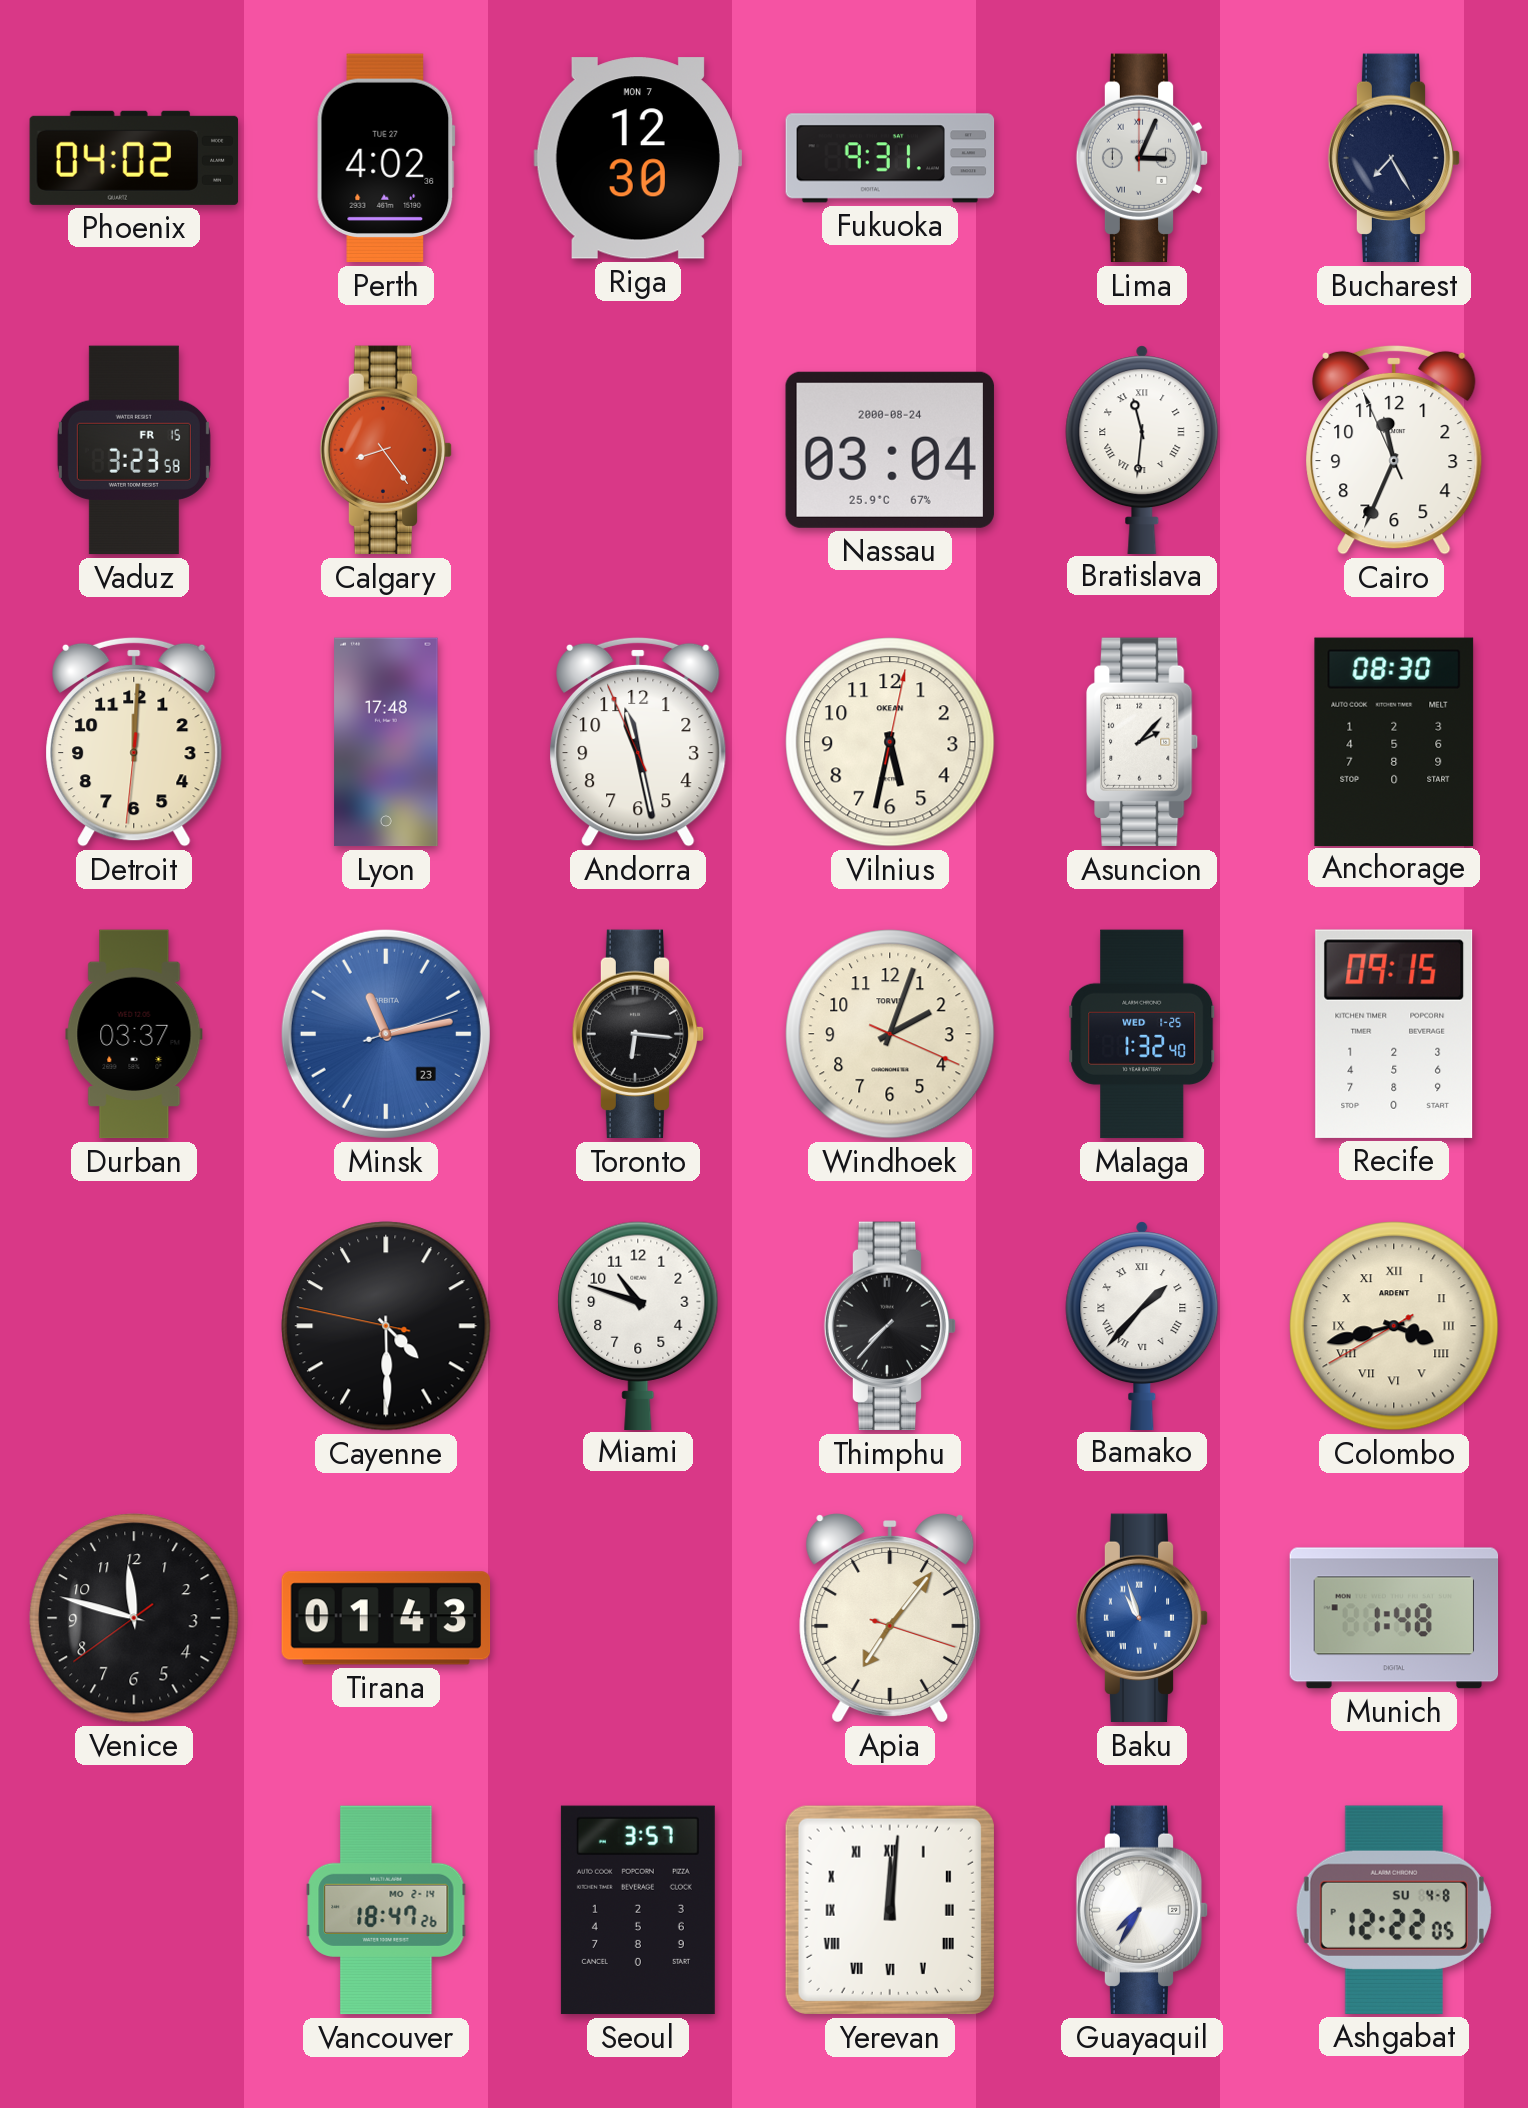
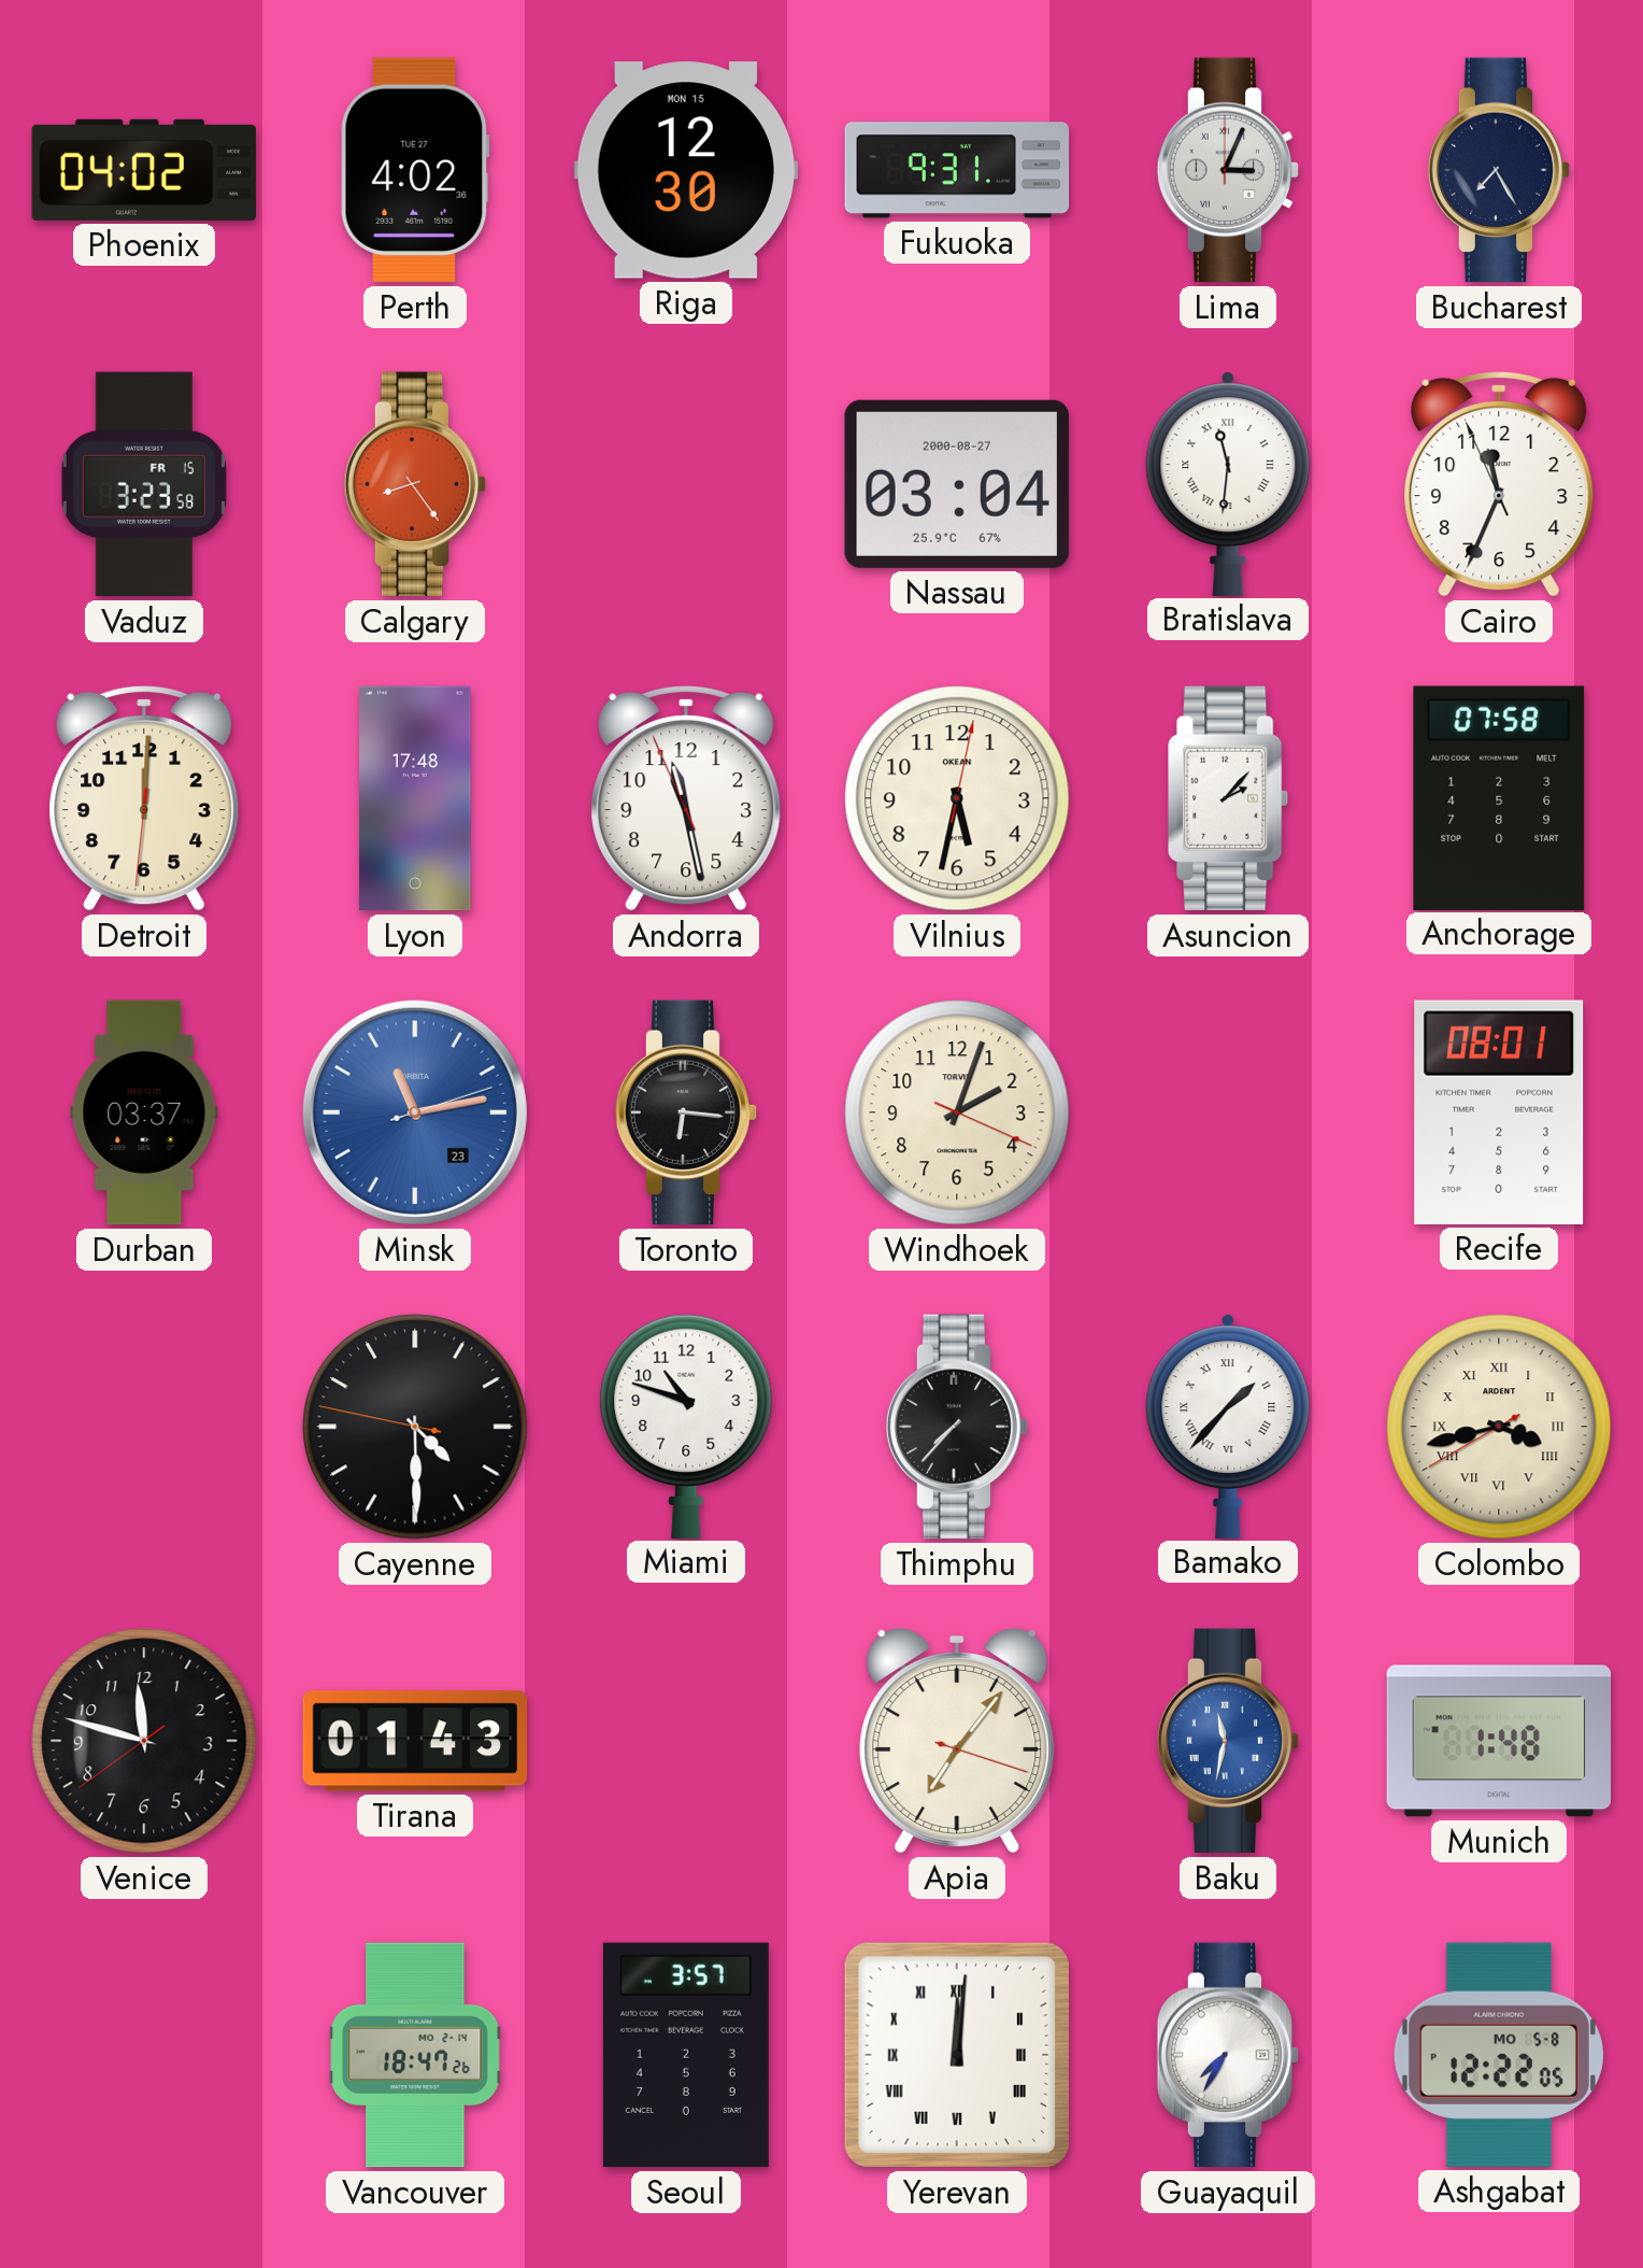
Riga date: MON 7 -> MON 15
Nassau date: 2000-08-24 -> 2000-08-27
Anchorage: 08:30 -> 07:58
Malaga: 1:32 -> none
Recife: 09:15 -> 08:01
Baku: 10:57 -> 11:32
Ashgabat date: SU 4-8 -> MO 5-8
